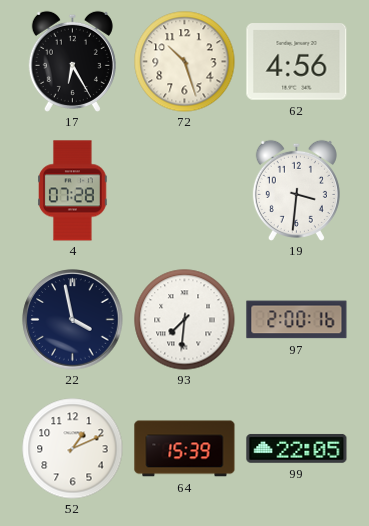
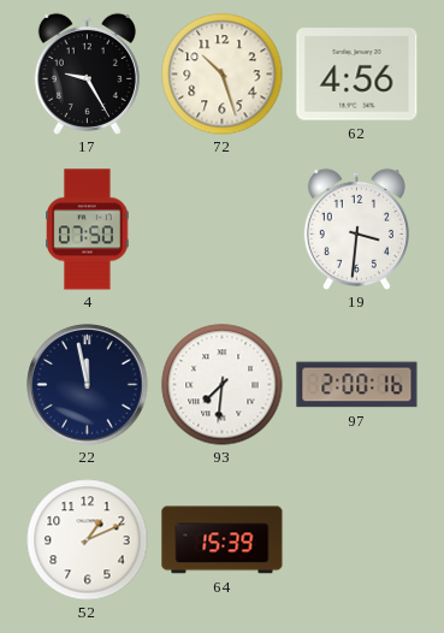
17: 6:25 -> 9:25
4: 07:28 -> 07:50
22: 3:58 -> 11:58
99: 22:05 -> none
